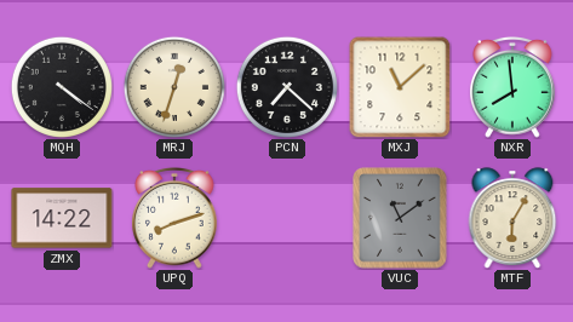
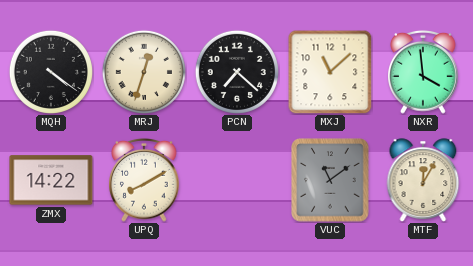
NXR: 7:59 -> 3:59
UPQ: 8:12 -> 8:10
MTF: 6:05 -> 12:05
